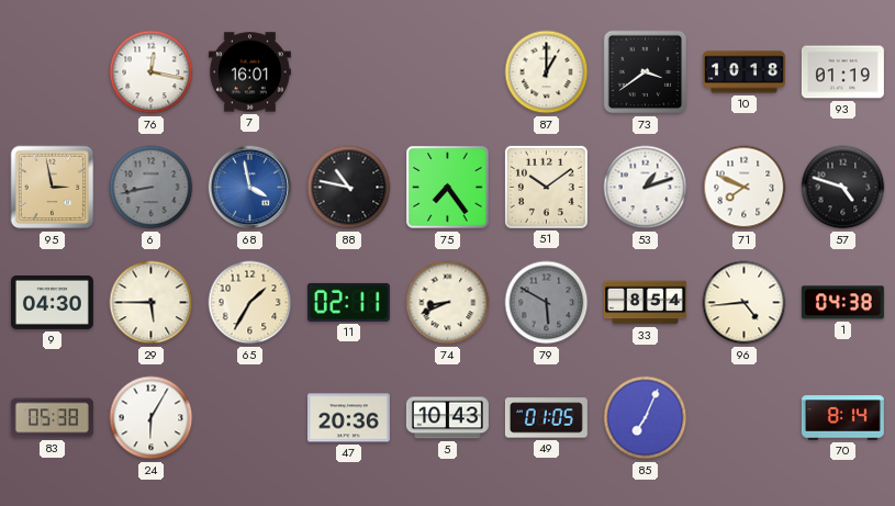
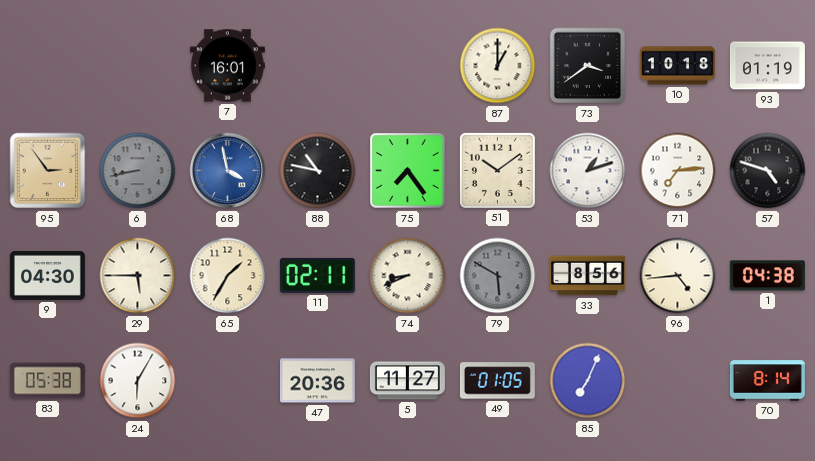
76: 12:17 -> none
95: 2:58 -> 2:54
71: 7:49 -> 7:14
33: 8:54 -> 8:56
5: 10:43 -> 11:27
